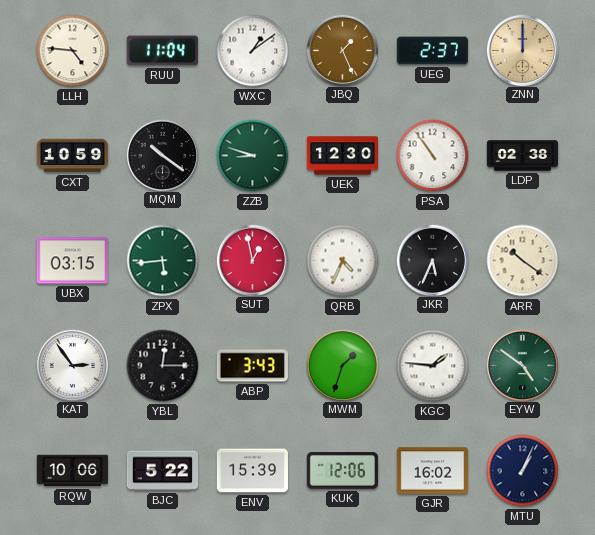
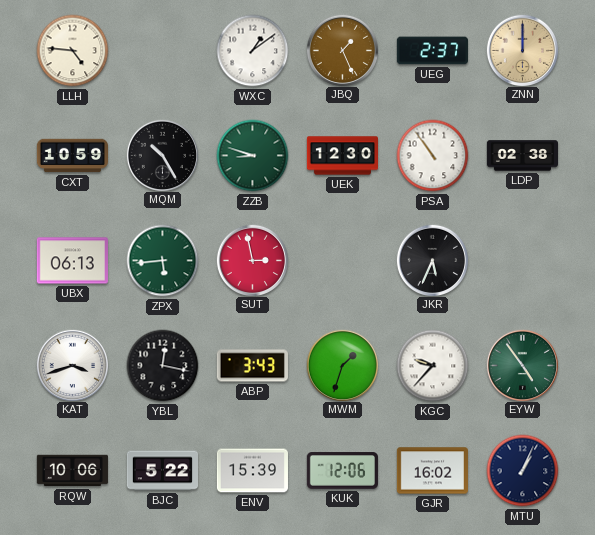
RUU: 11:04 -> none
MQM: 10:21 -> 10:25
UBX: 03:15 -> 06:13
SUT: 12:58 -> 2:58
QRB: 4:34 -> none
ARR: 10:21 -> none
KAT: 2:54 -> 3:42
YBL: 12:15 -> 12:17
KGC: 1:46 -> 9:37
EYW: 4:51 -> 4:54
